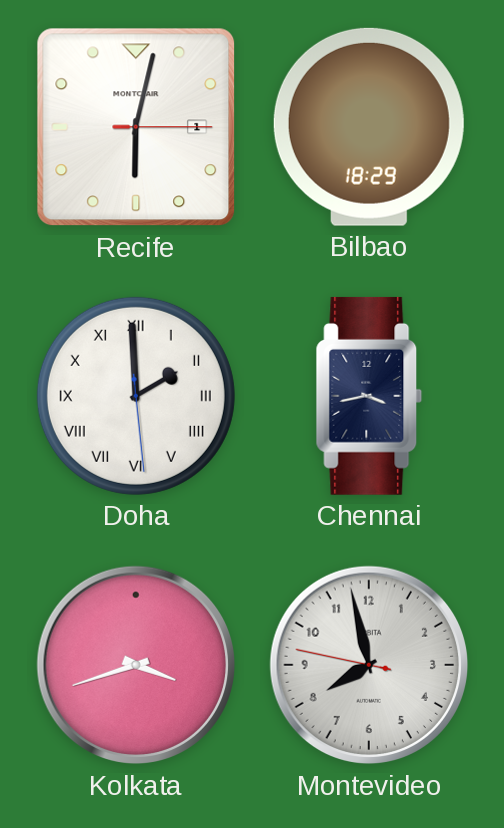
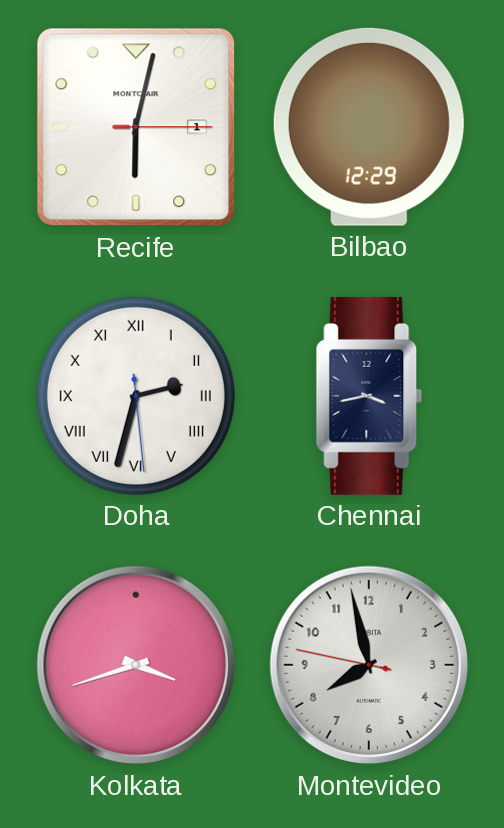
Bilbao: 18:29 -> 12:29
Doha: 1:59 -> 2:32
